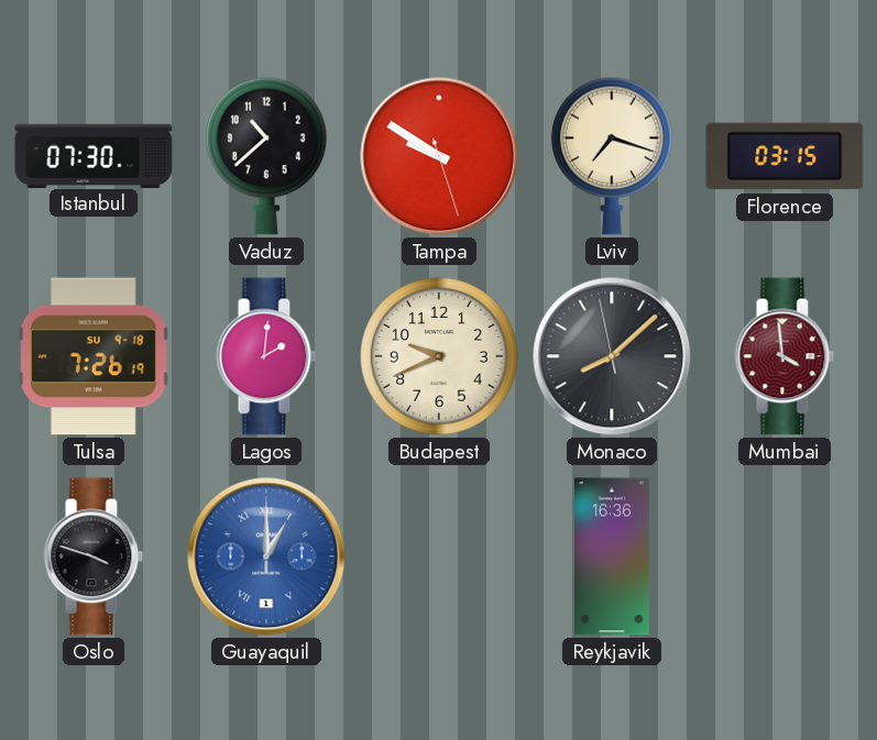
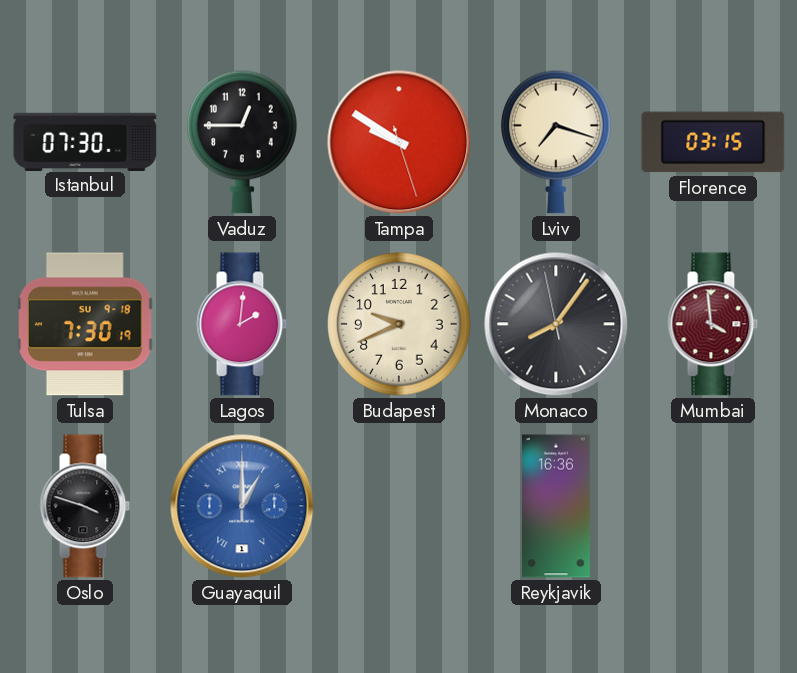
Vaduz: 10:38 -> 12:45
Tulsa: 7:26 -> 7:30
Monaco: 8:07 -> 8:05
